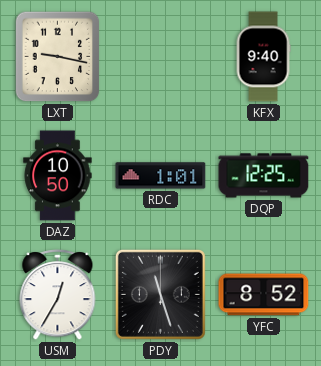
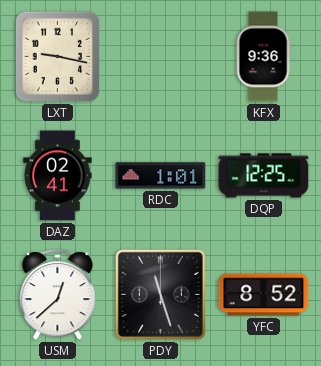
KFX: 9:40 -> 9:36
DAZ: 10:50 -> 02:41
USM: 12:35 -> 12:38
